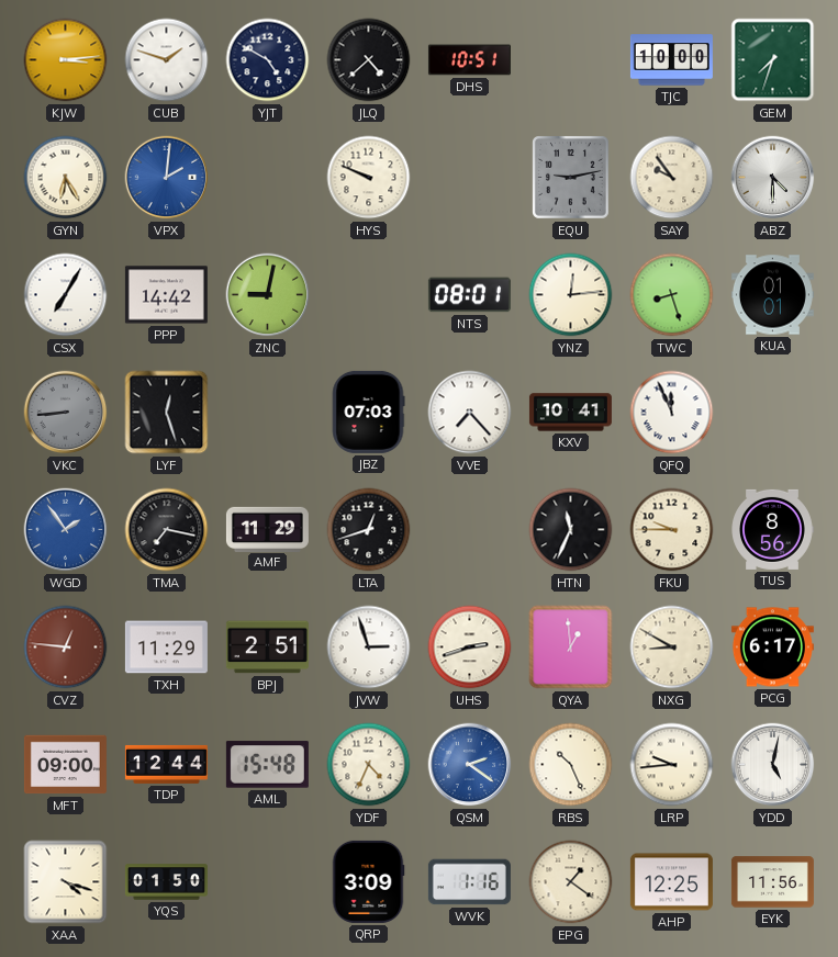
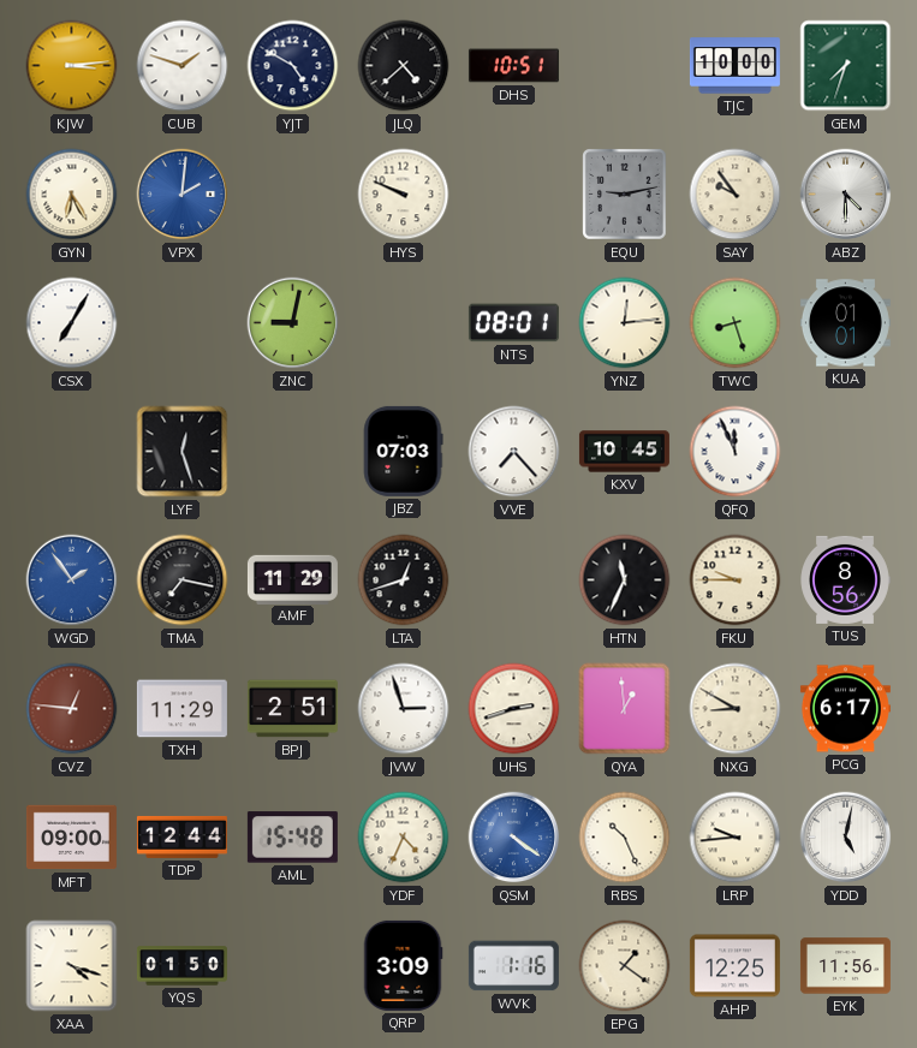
PPP: 14:42 -> none
VKC: 8:44 -> none
KXV: 10:41 -> 10:45
QSM: 2:21 -> 4:21
